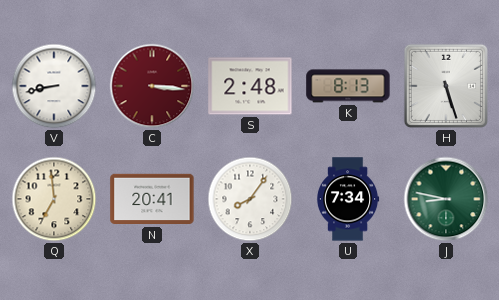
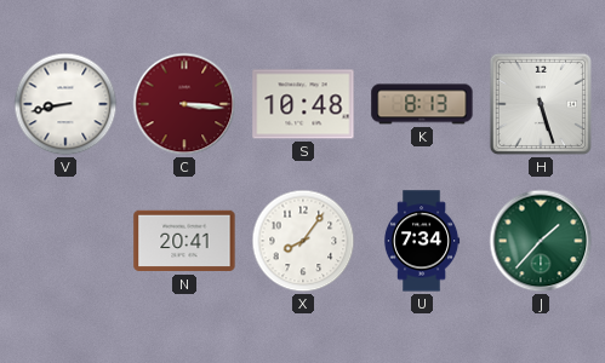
S: 2:48 -> 10:48
Q: 6:59 -> none
J: 8:47 -> 1:37
